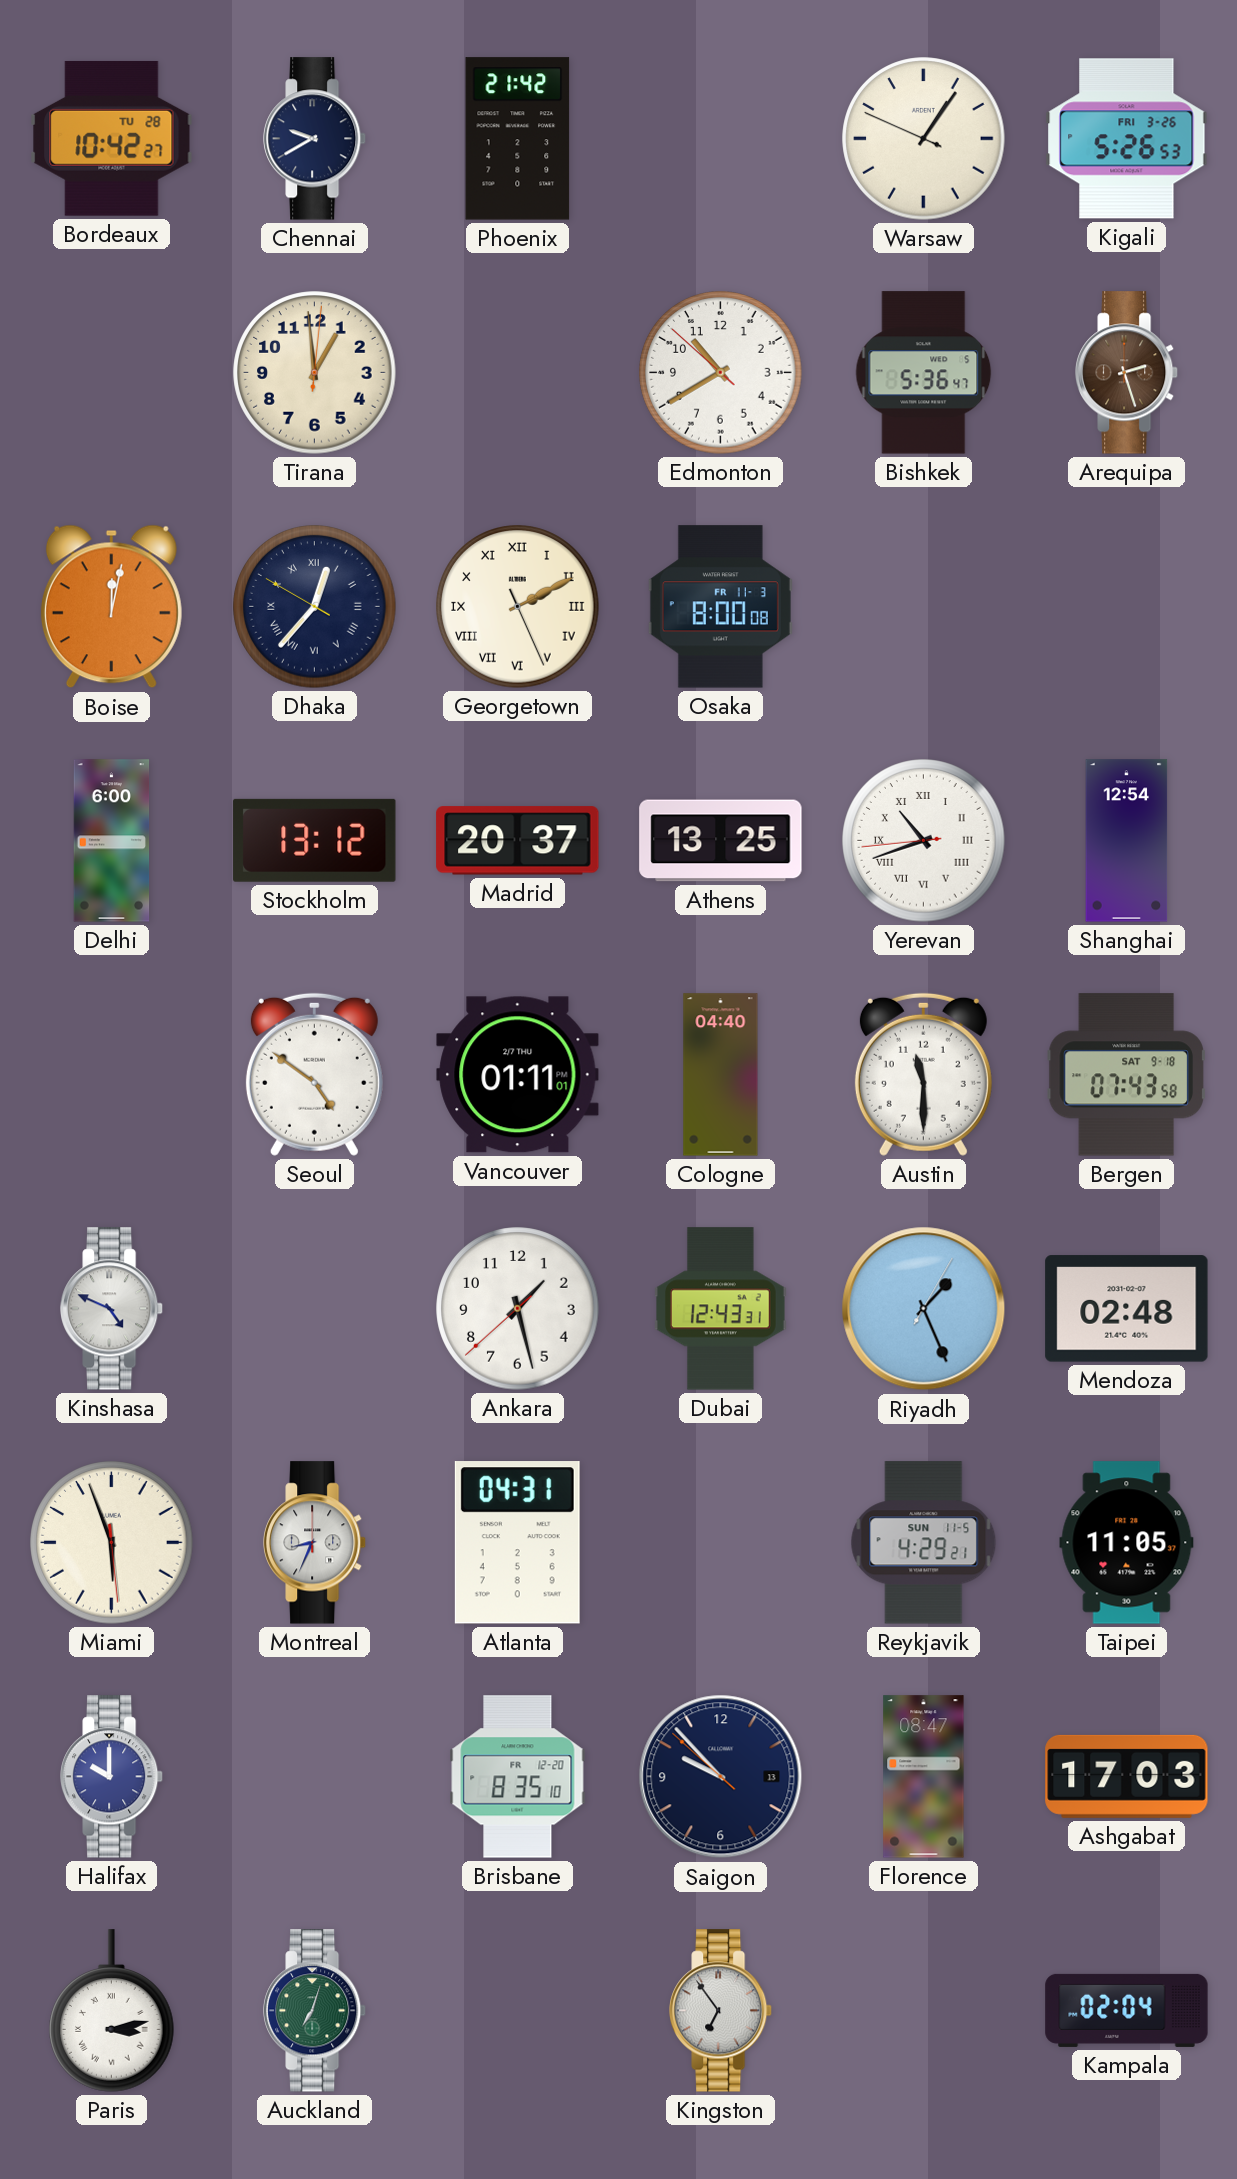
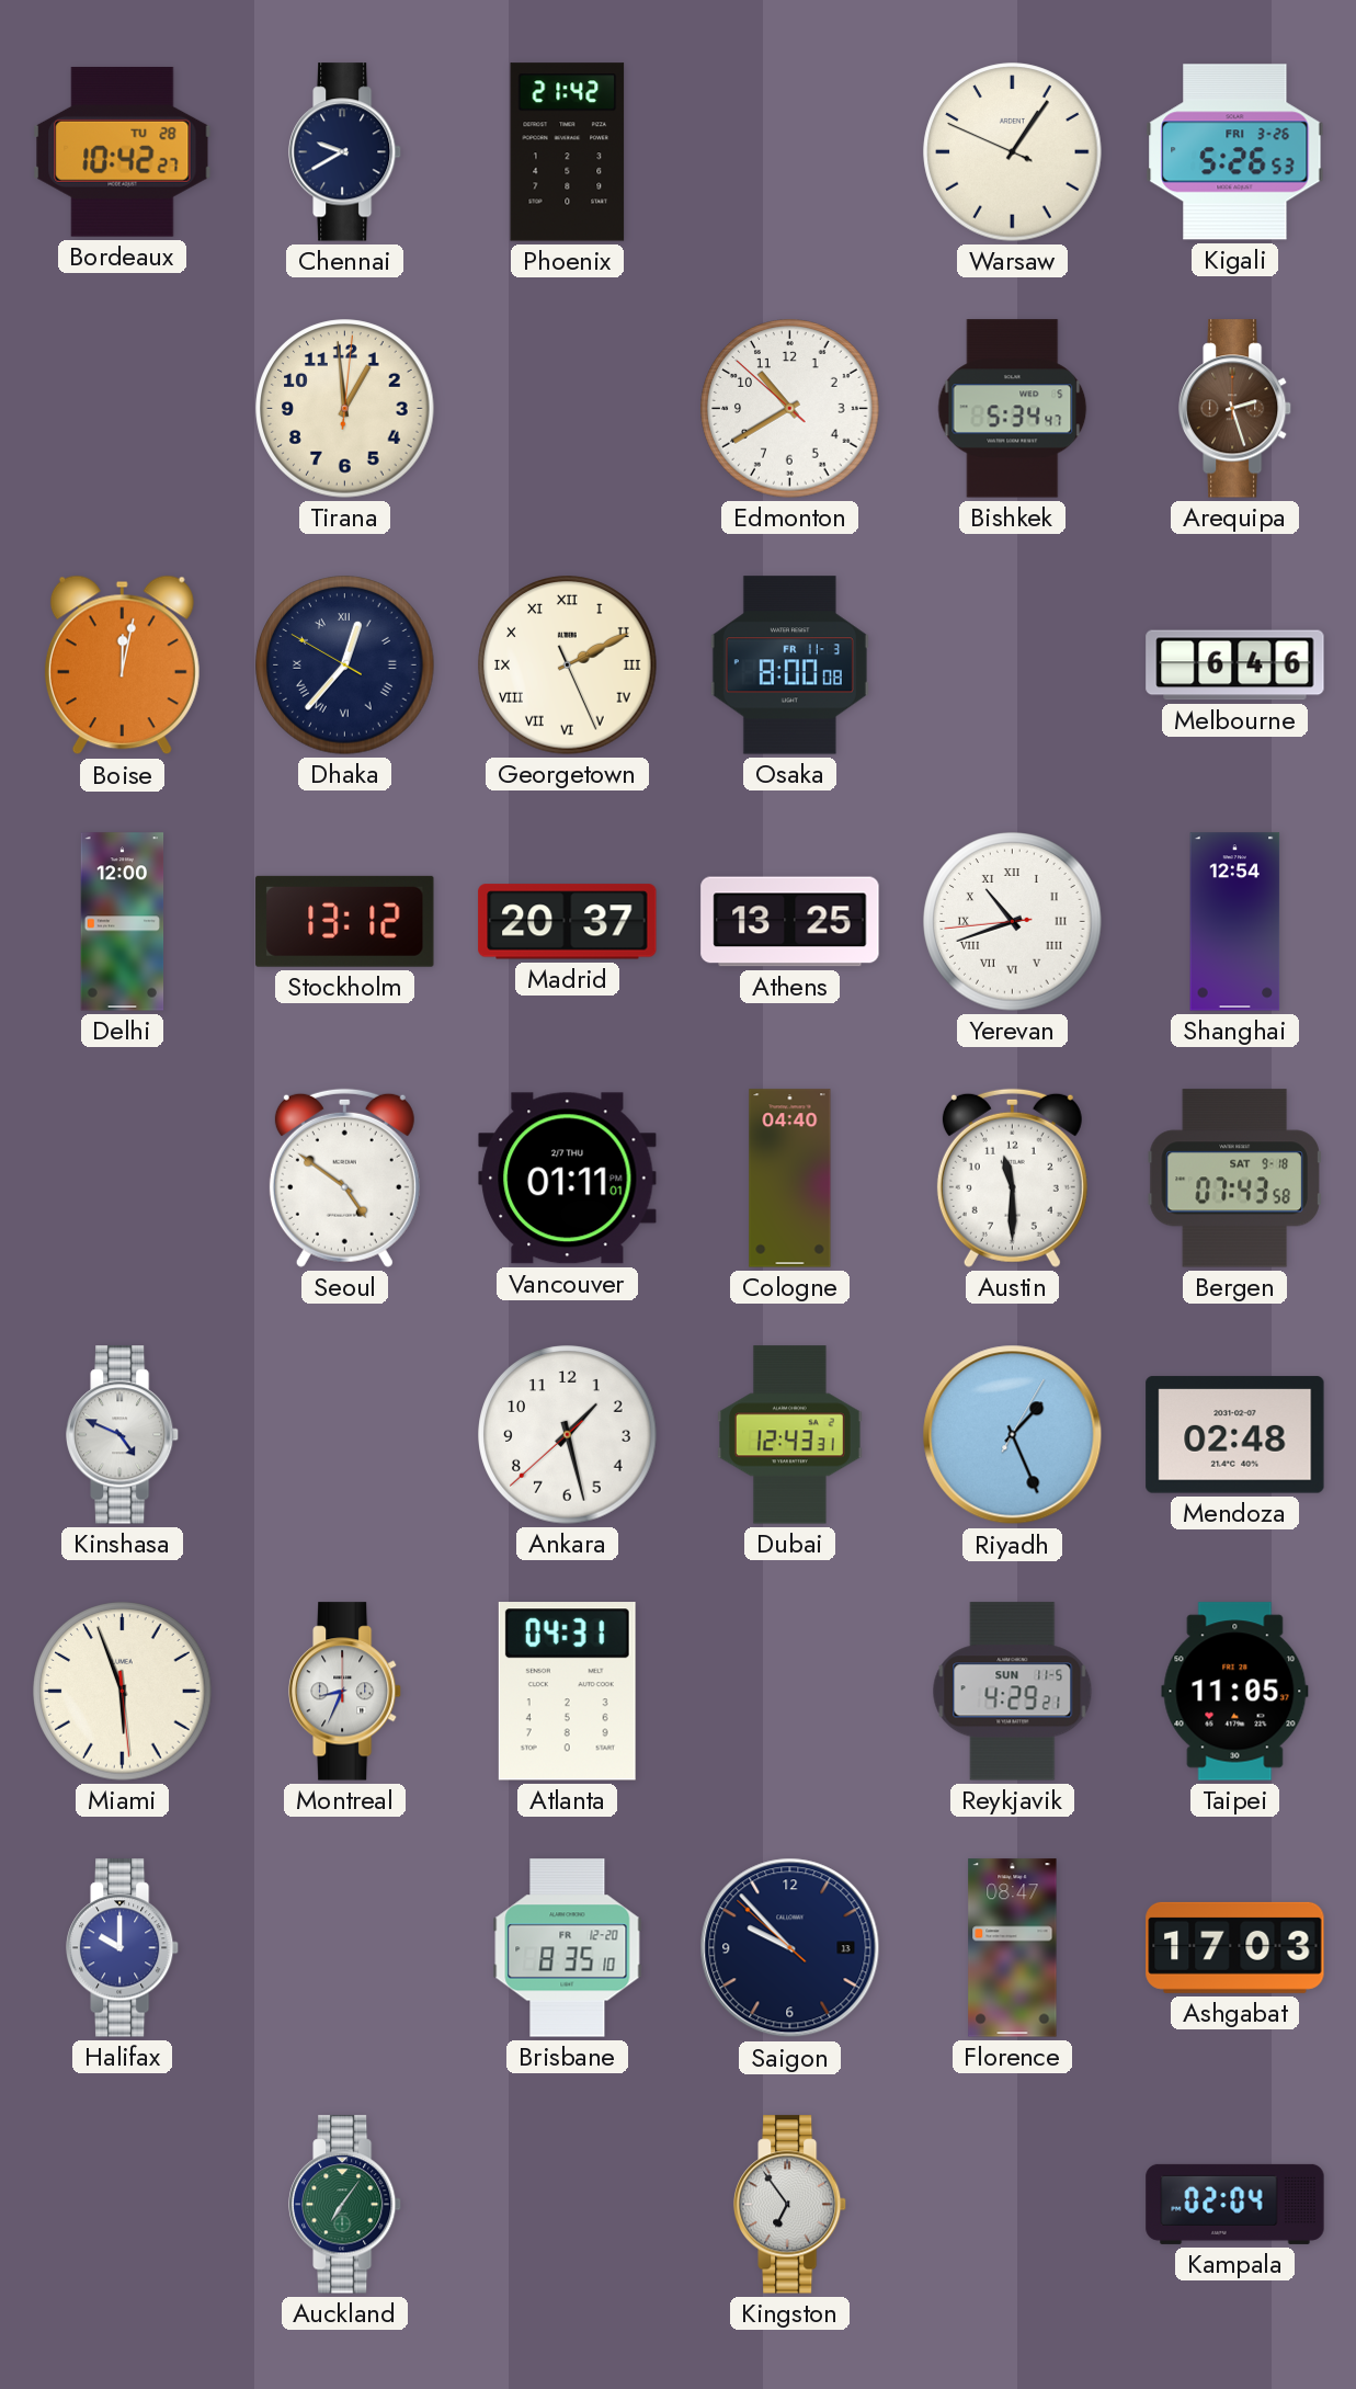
Bishkek: 5:36 -> 5:34
Melbourne: none -> 6:46
Delhi: 6:00 -> 12:00
Paris: 3:13 -> none
Auckland: 7:03 -> 7:06
